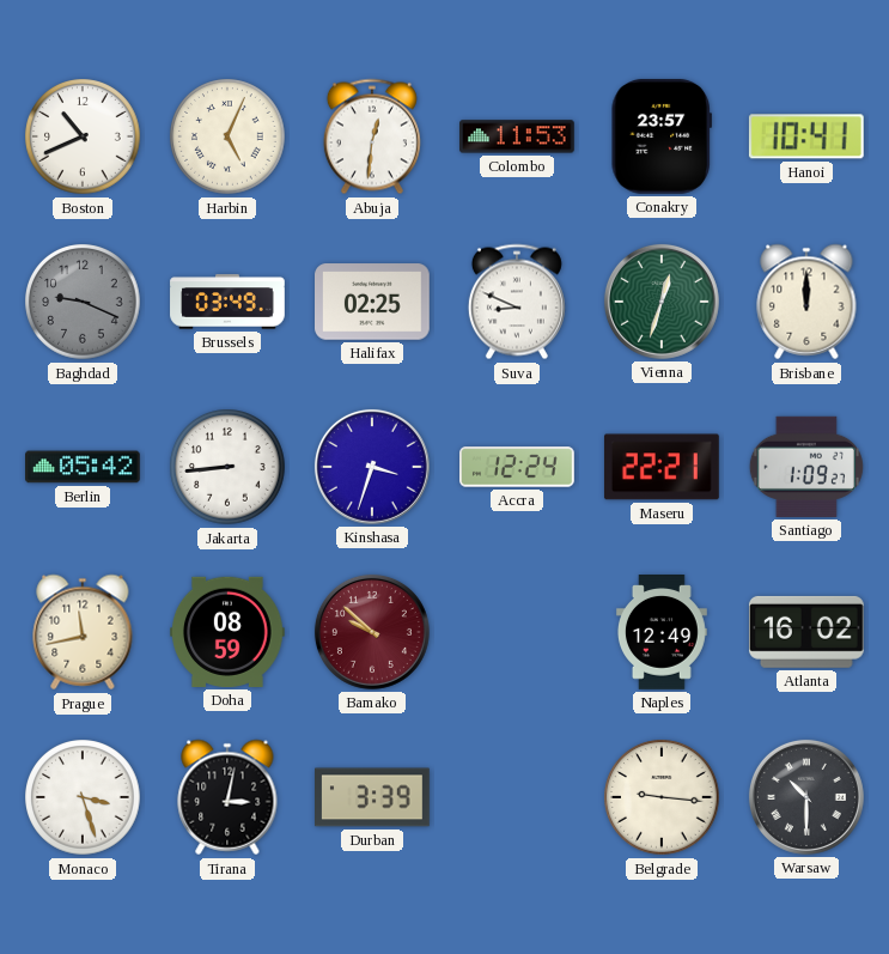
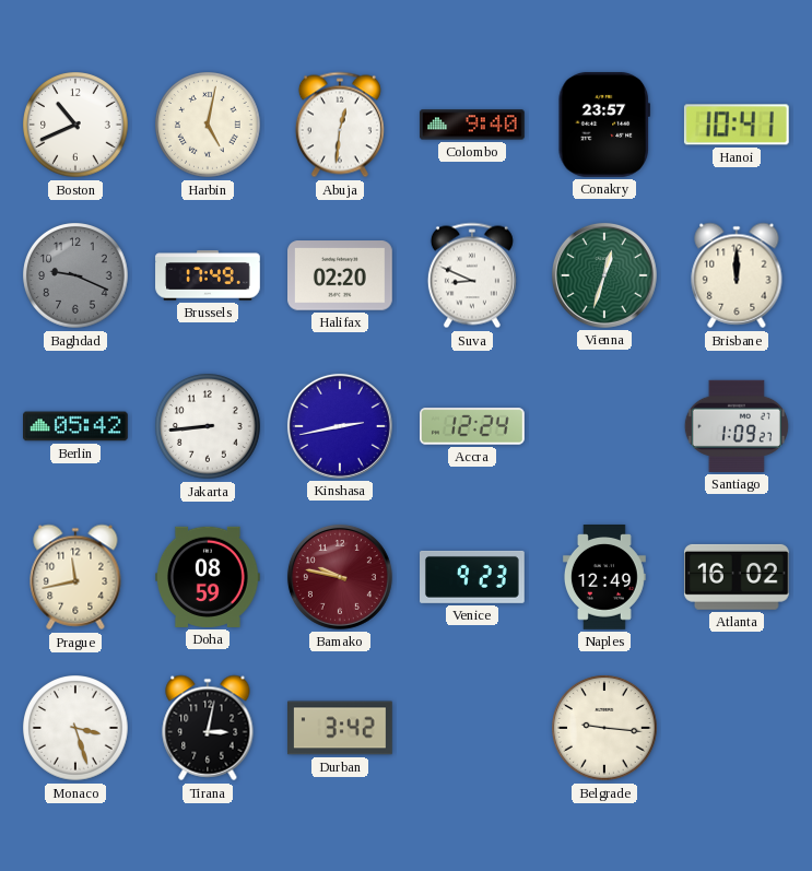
Harbin: 5:04 -> 5:02
Colombo: 11:53 -> 9:40
Brussels: 03:49 -> 17:49
Halifax: 02:25 -> 02:20
Kinshasa: 3:33 -> 2:43
Maseru: 22:21 -> none
Bamako: 9:52 -> 9:47
Venice: none -> 9:23
Durban: 3:39 -> 3:42
Warsaw: 10:30 -> none
